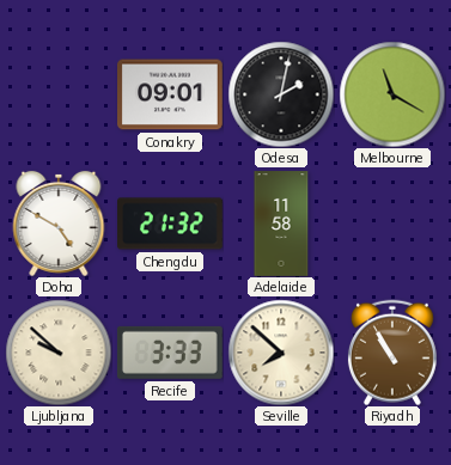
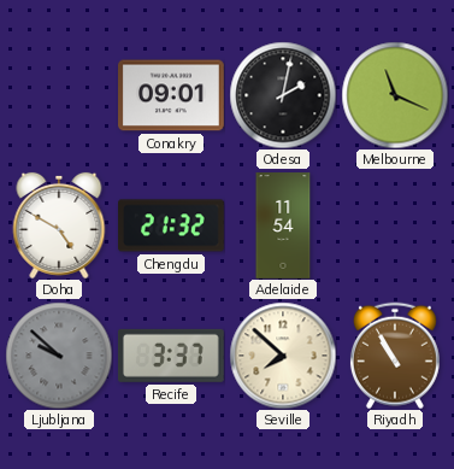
Melbourne: 11:20 -> 11:19
Adelaide: 11:58 -> 11:54
Ljubljana dial: cream -> grey
Recife: 3:33 -> 3:37
